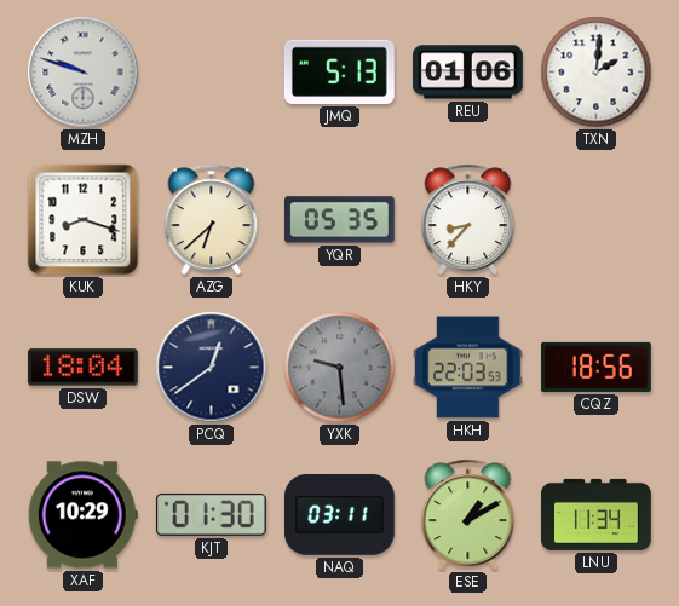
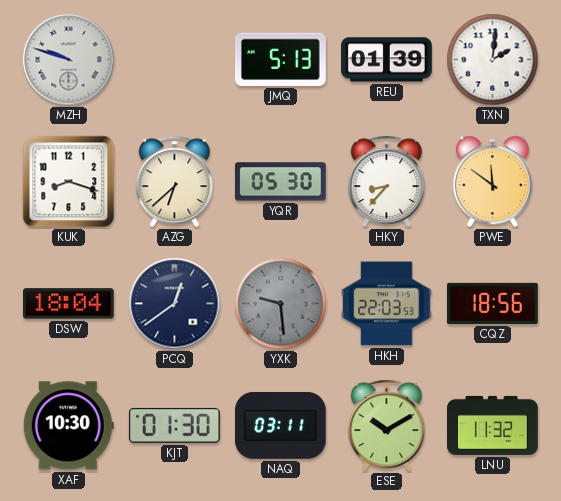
REU: 01:06 -> 01:39
YQR: 05:35 -> 05:30
PWE: none -> 11:51
XAF: 10:29 -> 10:30
ESE: 1:10 -> 10:10
LNU: 11:34 -> 11:32
